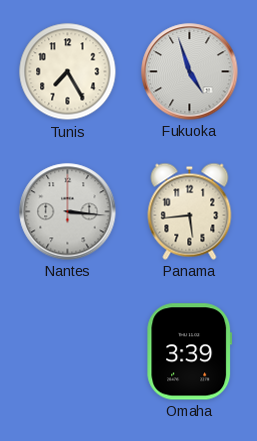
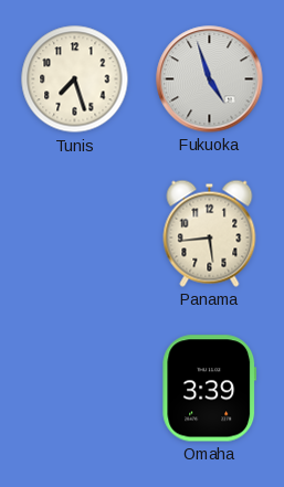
Tunis: 7:25 -> 7:27
Nantes: 3:16 -> none
